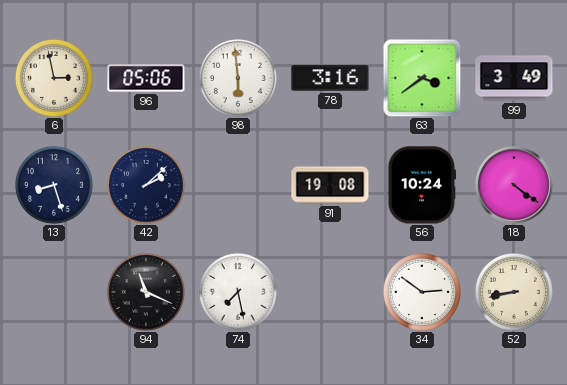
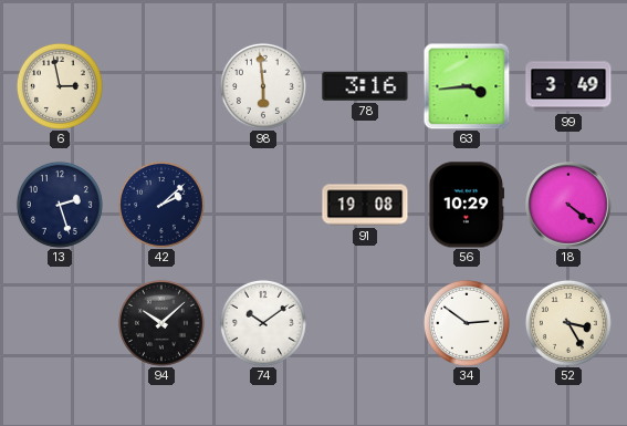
96: 05:06 -> none
63: 3:39 -> 3:44
13: 8:27 -> 2:27
56: 10:24 -> 10:29
94: 11:19 -> 10:08
74: 7:28 -> 10:09
52: 8:43 -> 3:25
